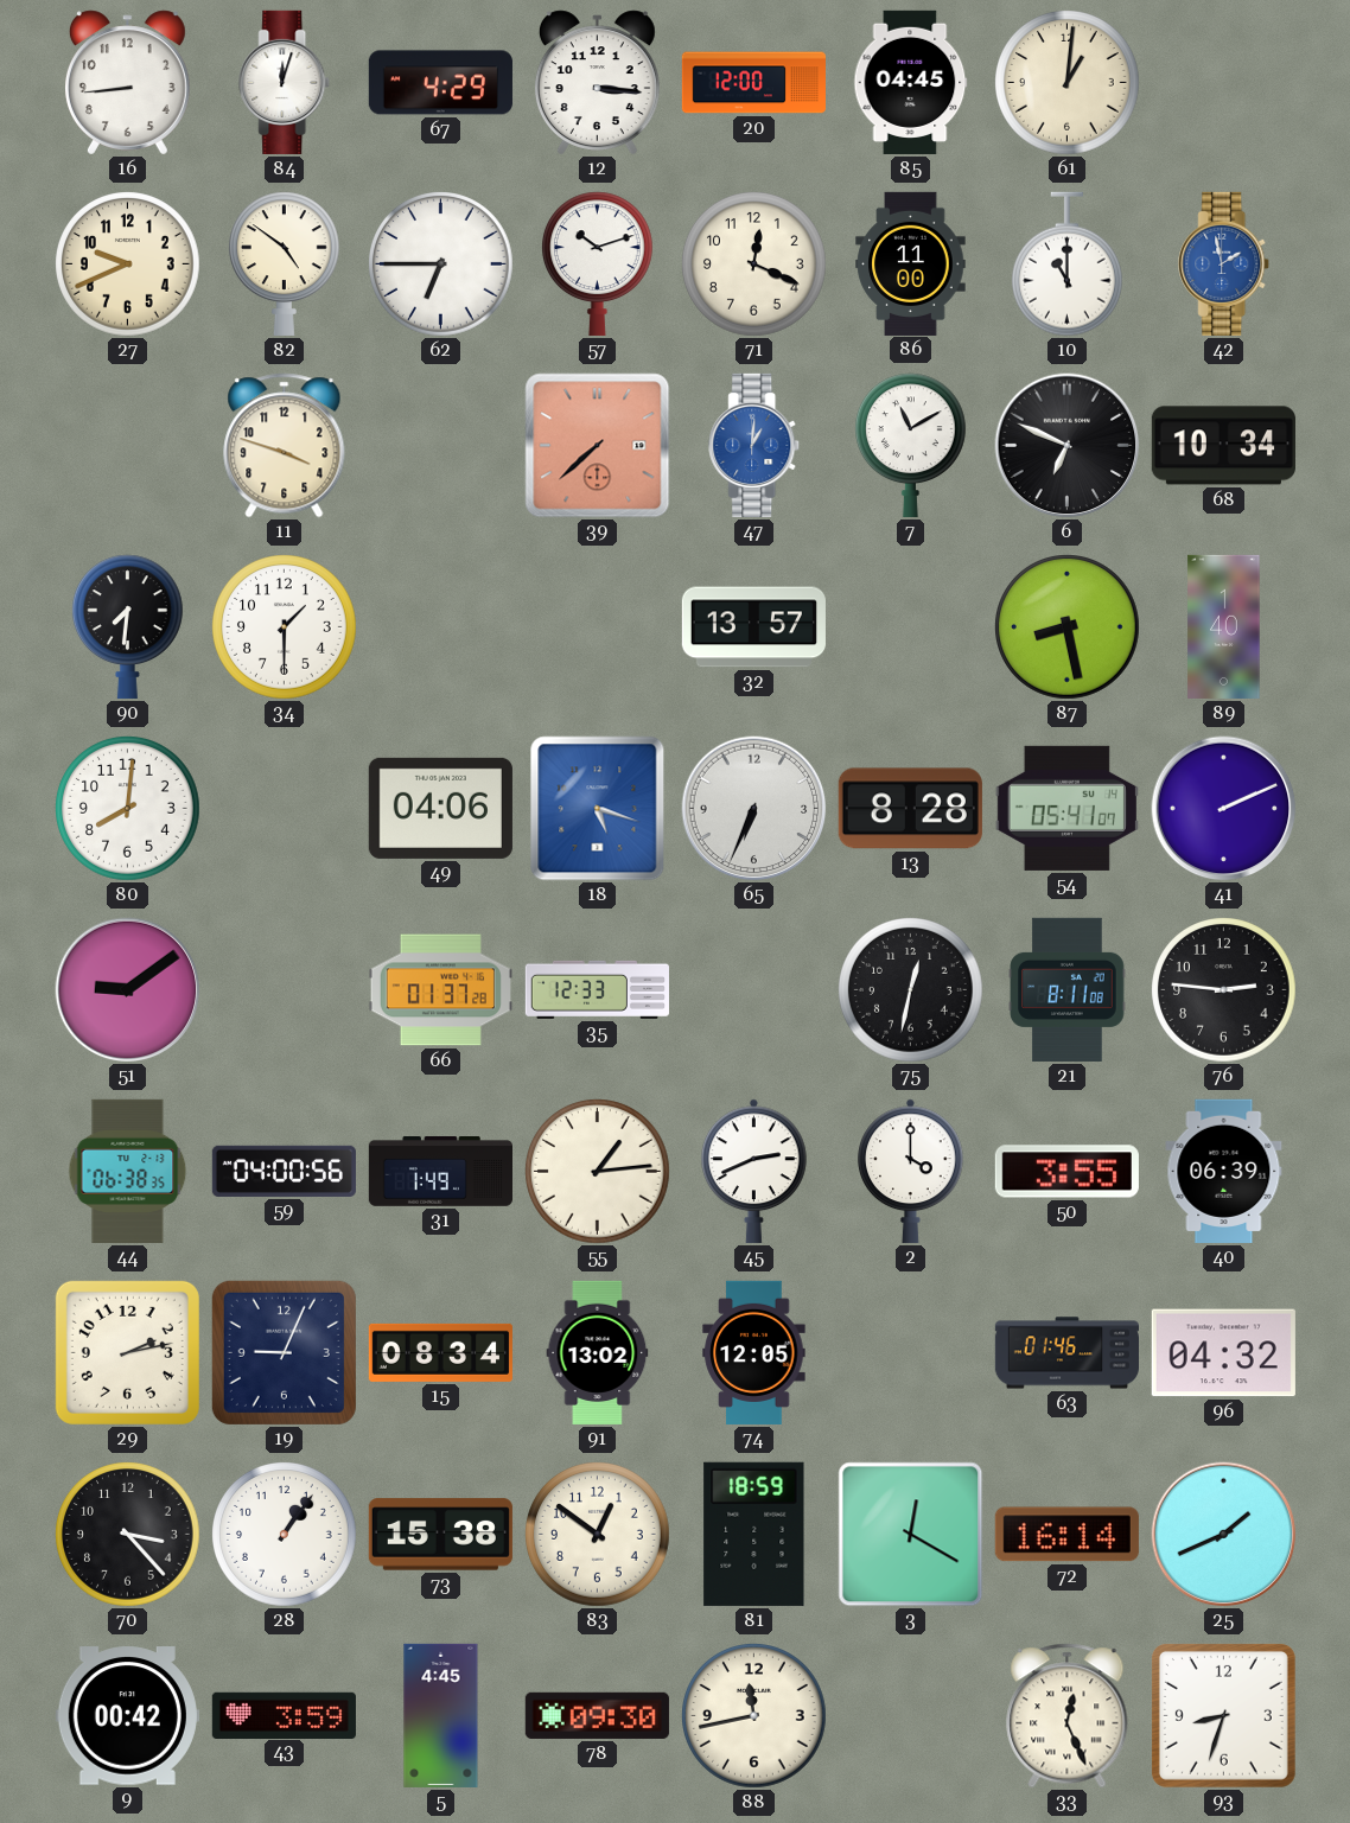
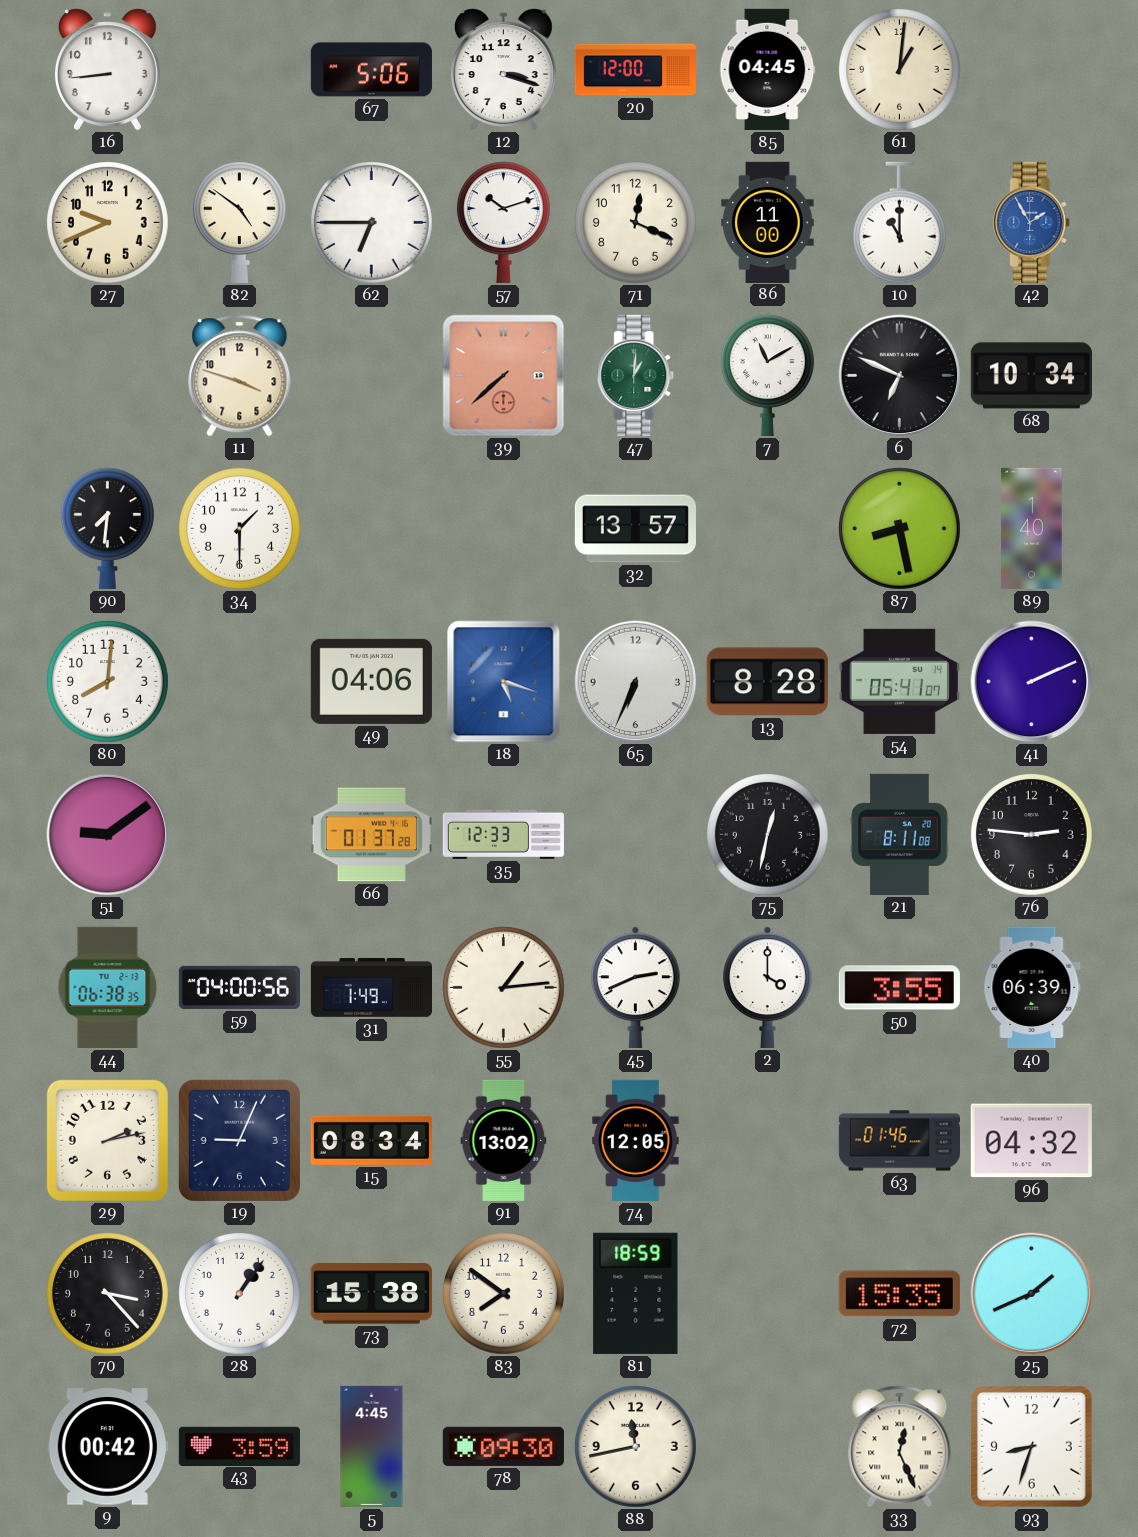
84: 12:03 -> none
67: 4:29 -> 5:06
12: 3:16 -> 3:18
42: 1:58 -> 1:55
47 dial: blue -> green
83: 12:51 -> 7:51
3: 12:20 -> none
72: 16:14 -> 15:35
